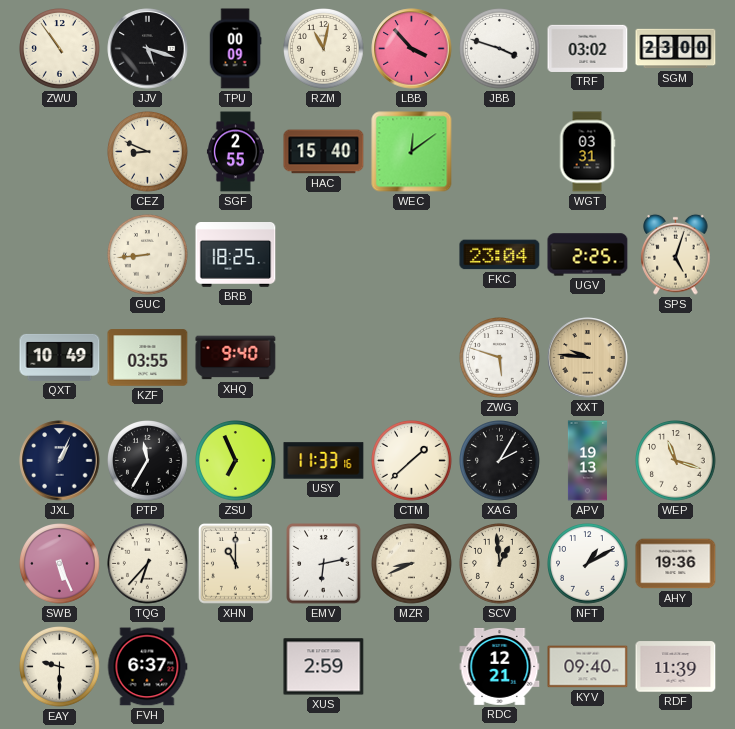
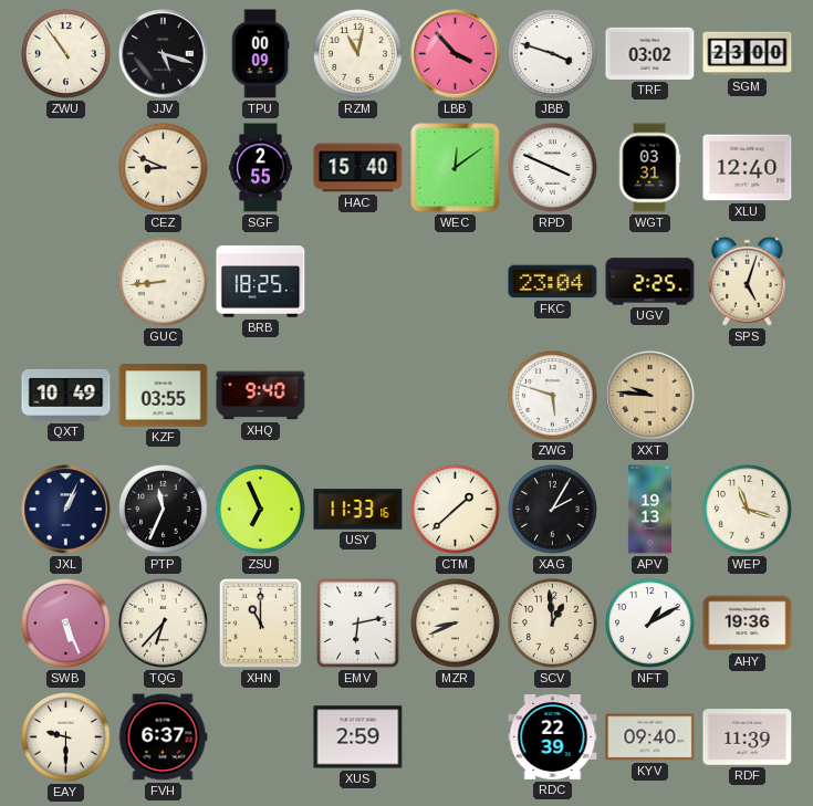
RPD: none -> 3:49
XLU: none -> 12:40
PTP: 11:35 -> 11:34
RDC: 12:21 -> 22:39
